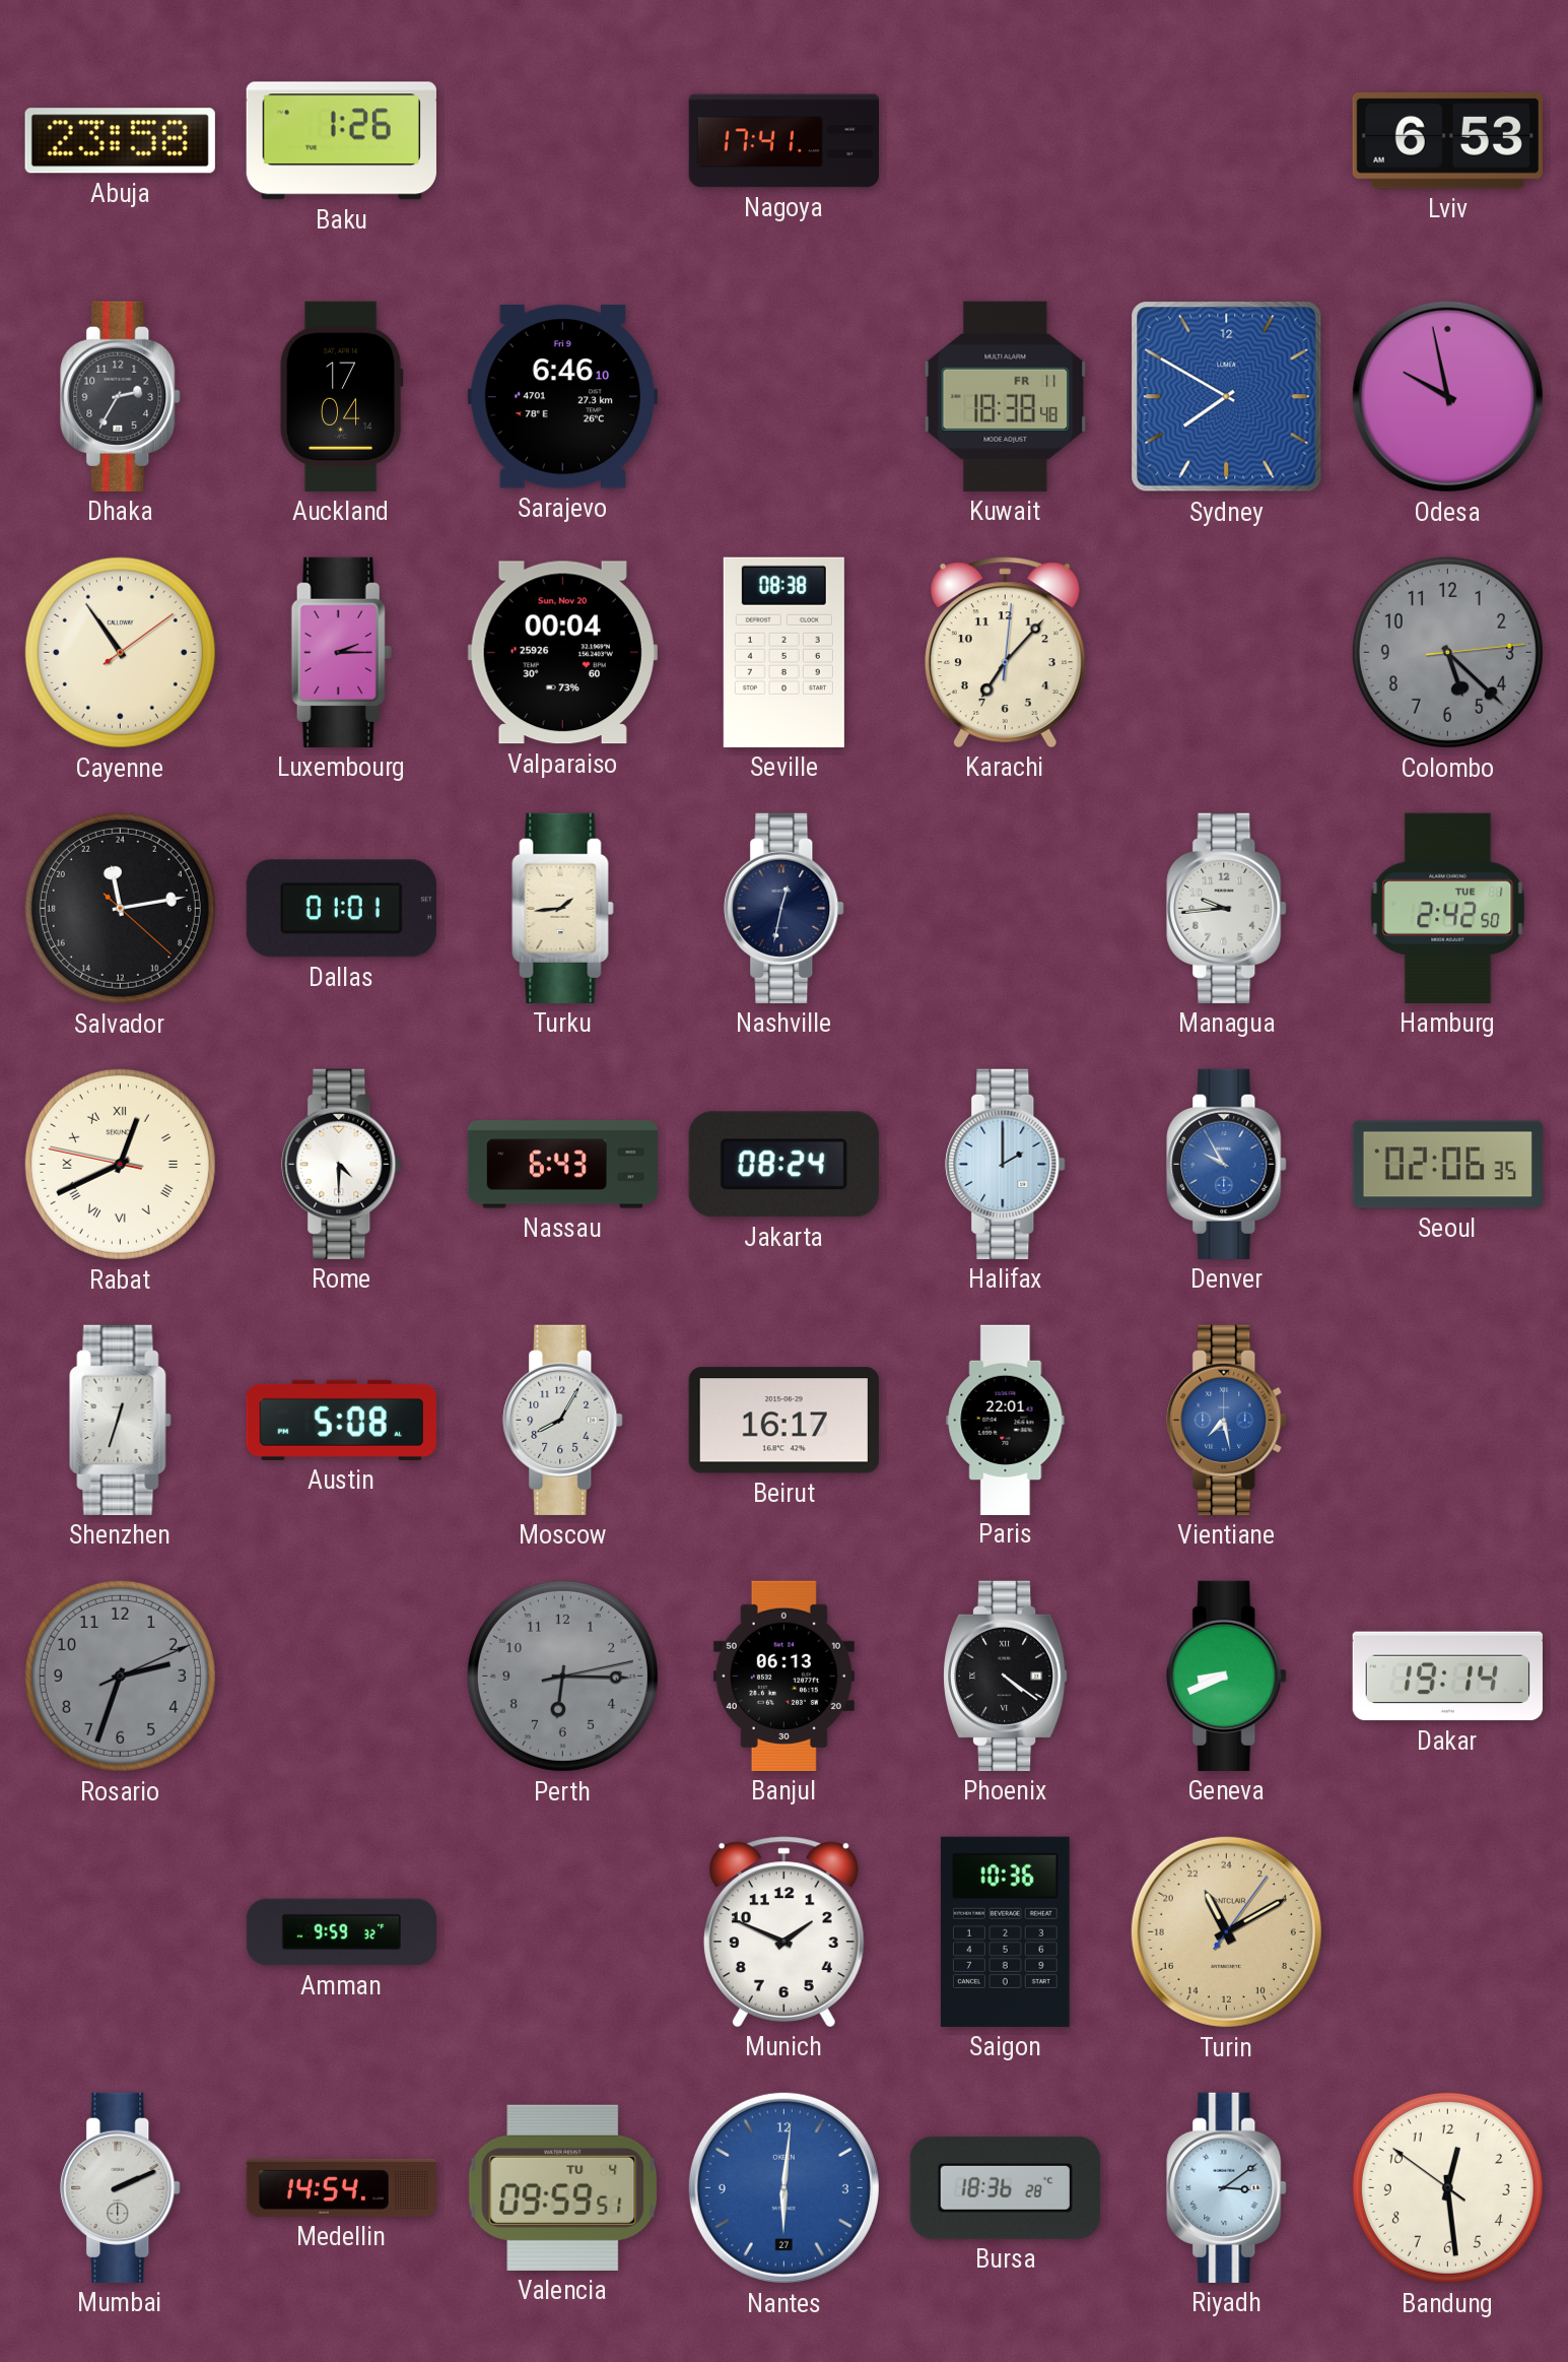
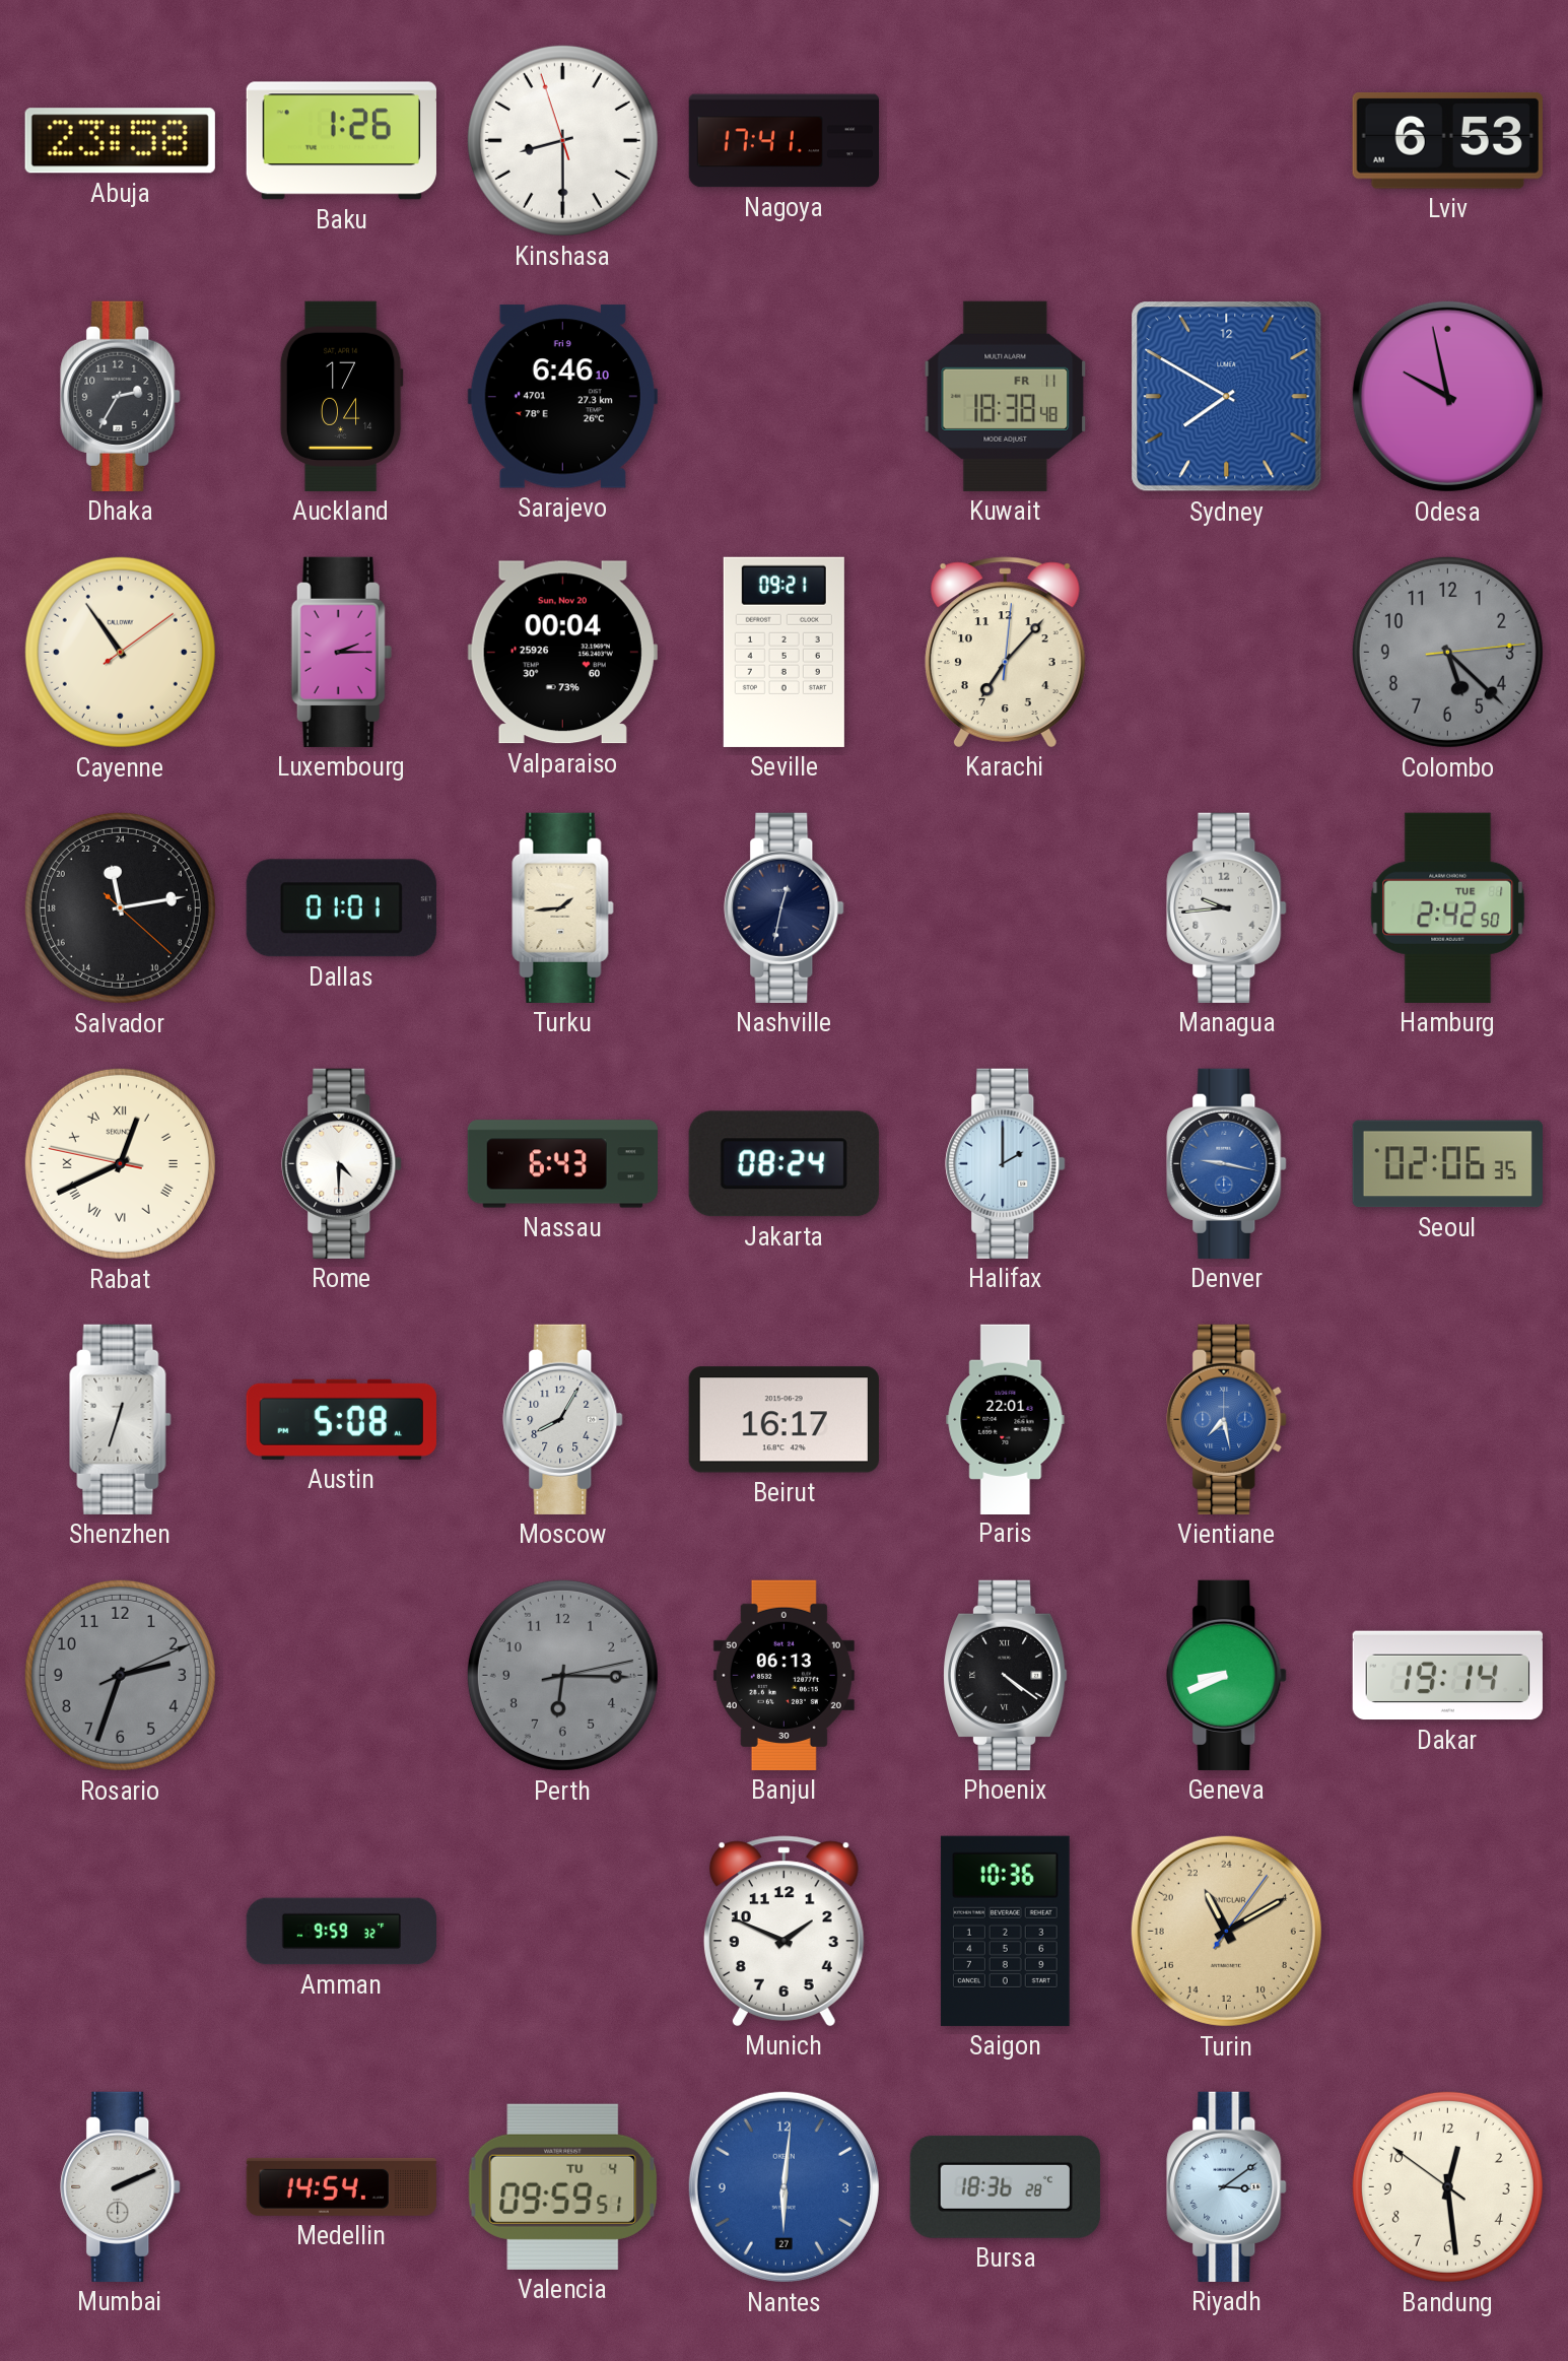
Kinshasa: none -> 8:29
Seville: 08:38 -> 09:21
Denver: 9:55 -> 9:17
